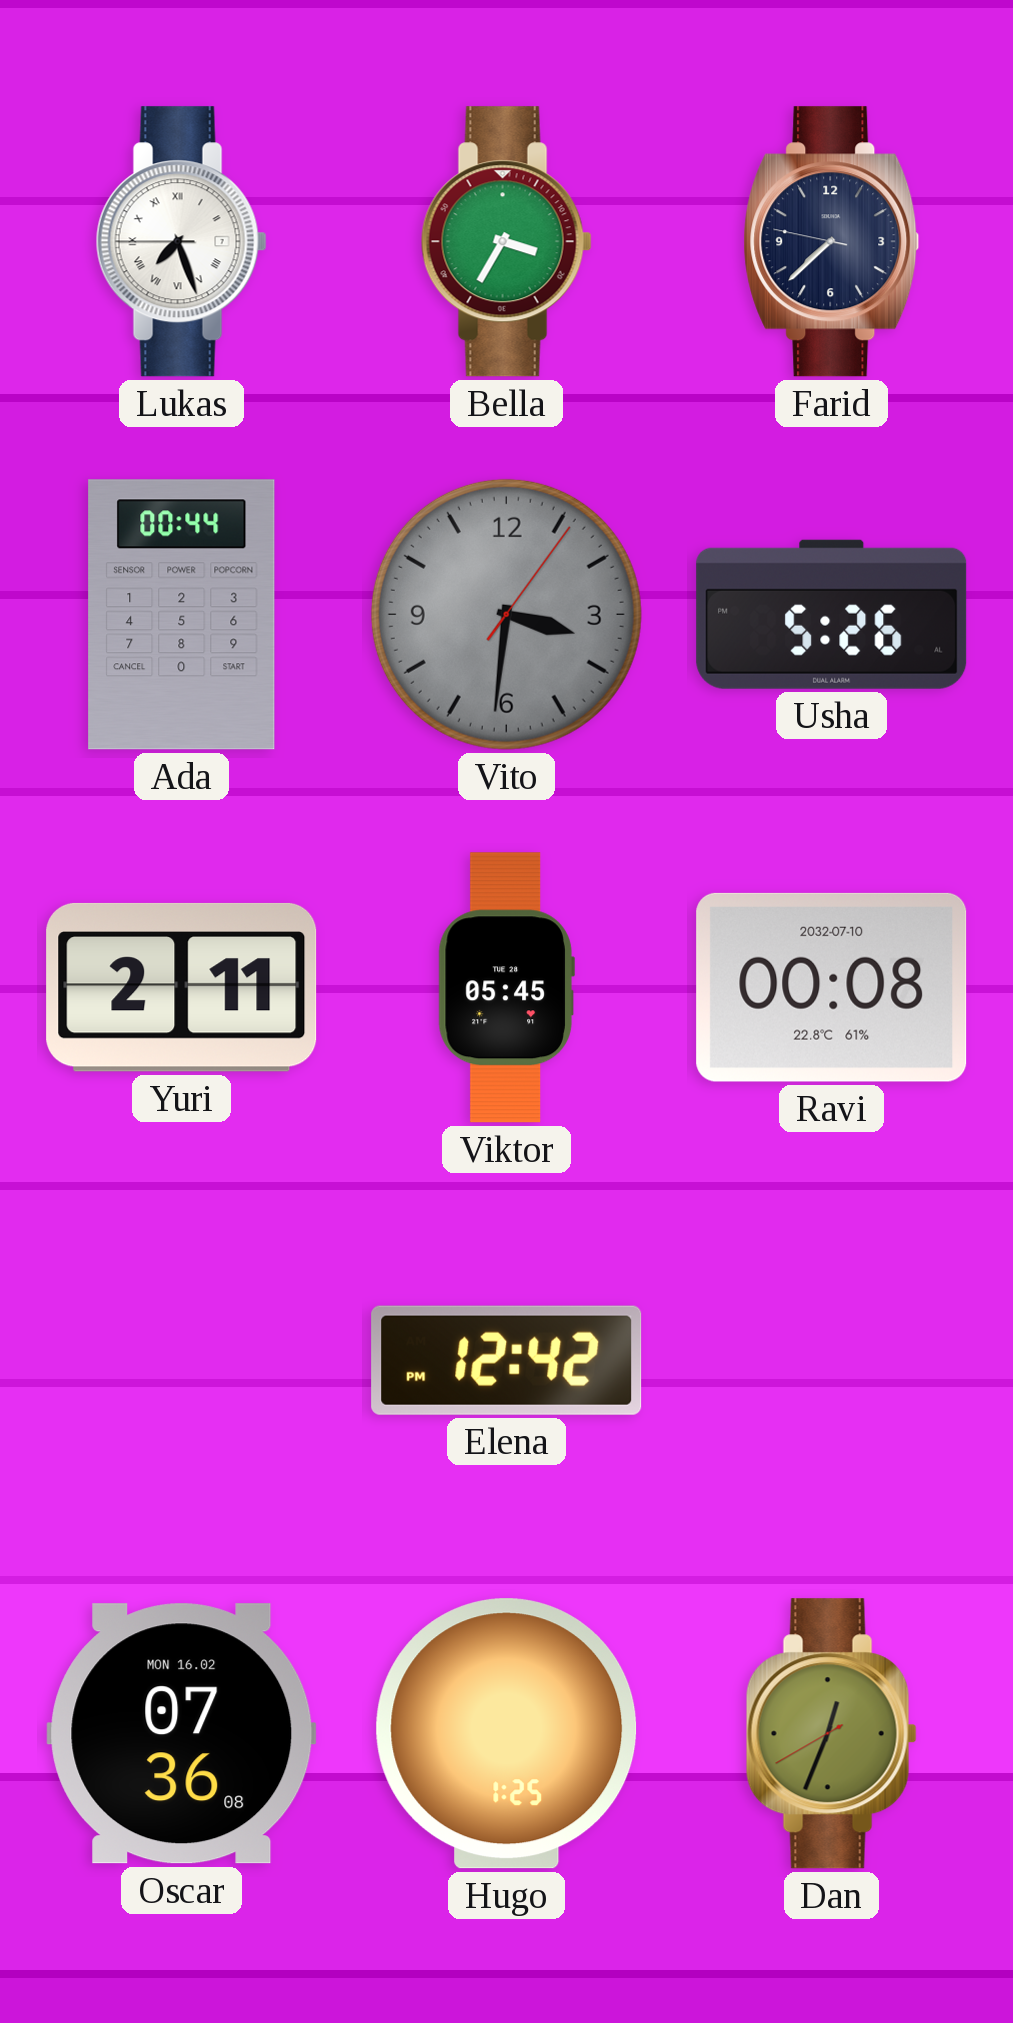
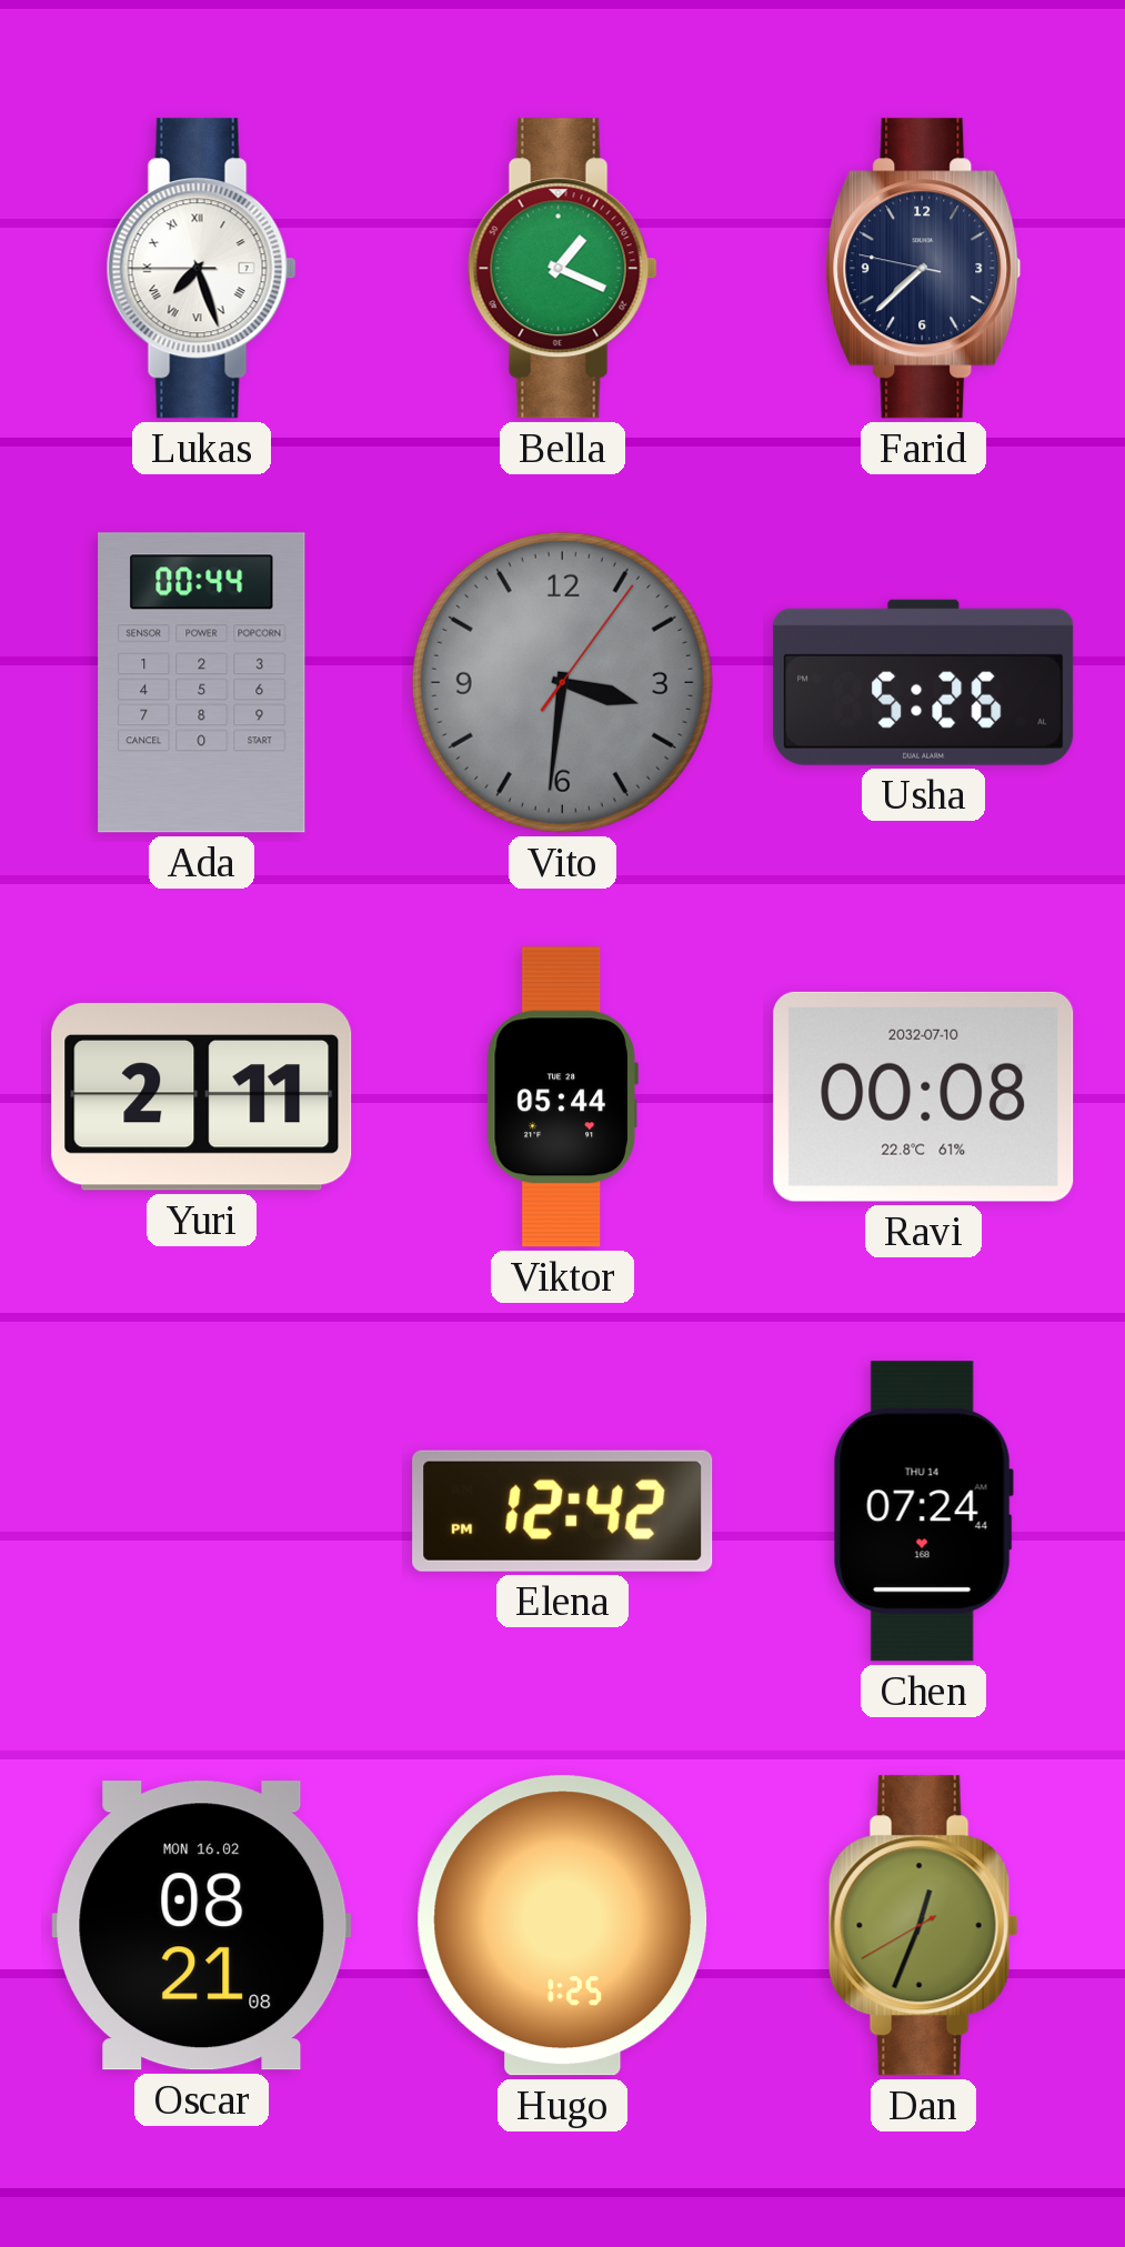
Bella: 3:35 -> 1:19
Viktor: 05:45 -> 05:44
Chen: none -> 07:24
Oscar: 07:36 -> 08:21
